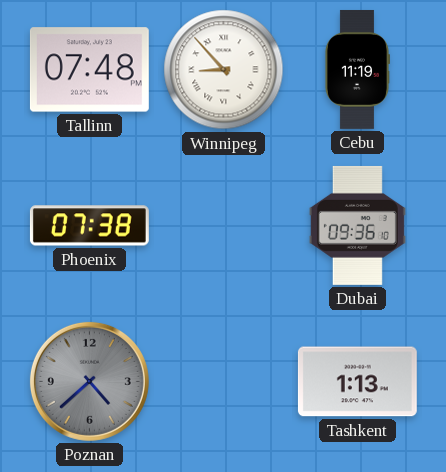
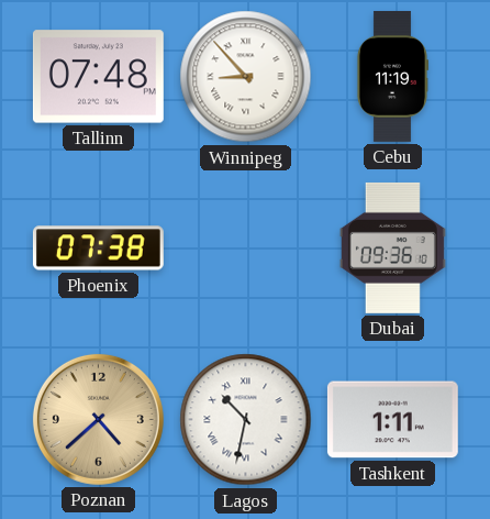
Poznan dial: grey -> champagne
Lagos: none -> 10:32
Tashkent: 1:13 -> 1:11
